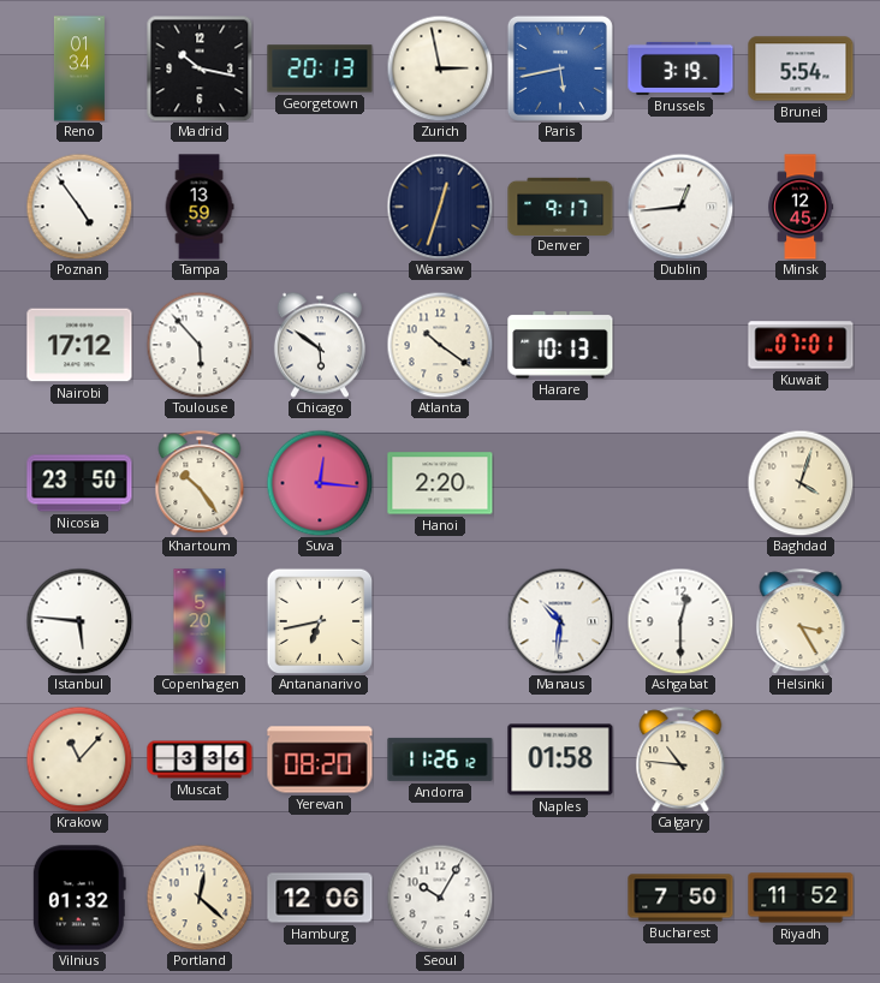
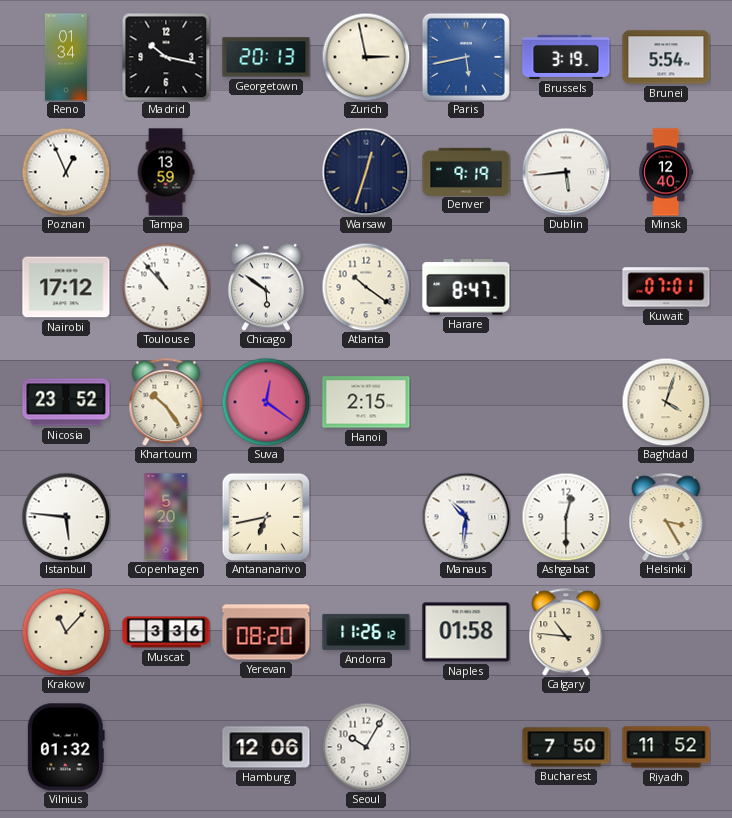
Poznan: 4:54 -> 12:56
Denver: 9:17 -> 9:19
Dublin: 12:44 -> 5:44
Minsk: 12:45 -> 12:40
Toulouse: 5:53 -> 10:53
Harare: 10:13 -> 8:47
Nicosia: 23:50 -> 23:52
Suva: 12:16 -> 12:21
Hanoi: 2:20 -> 2:15
Portland: 12:22 -> none
